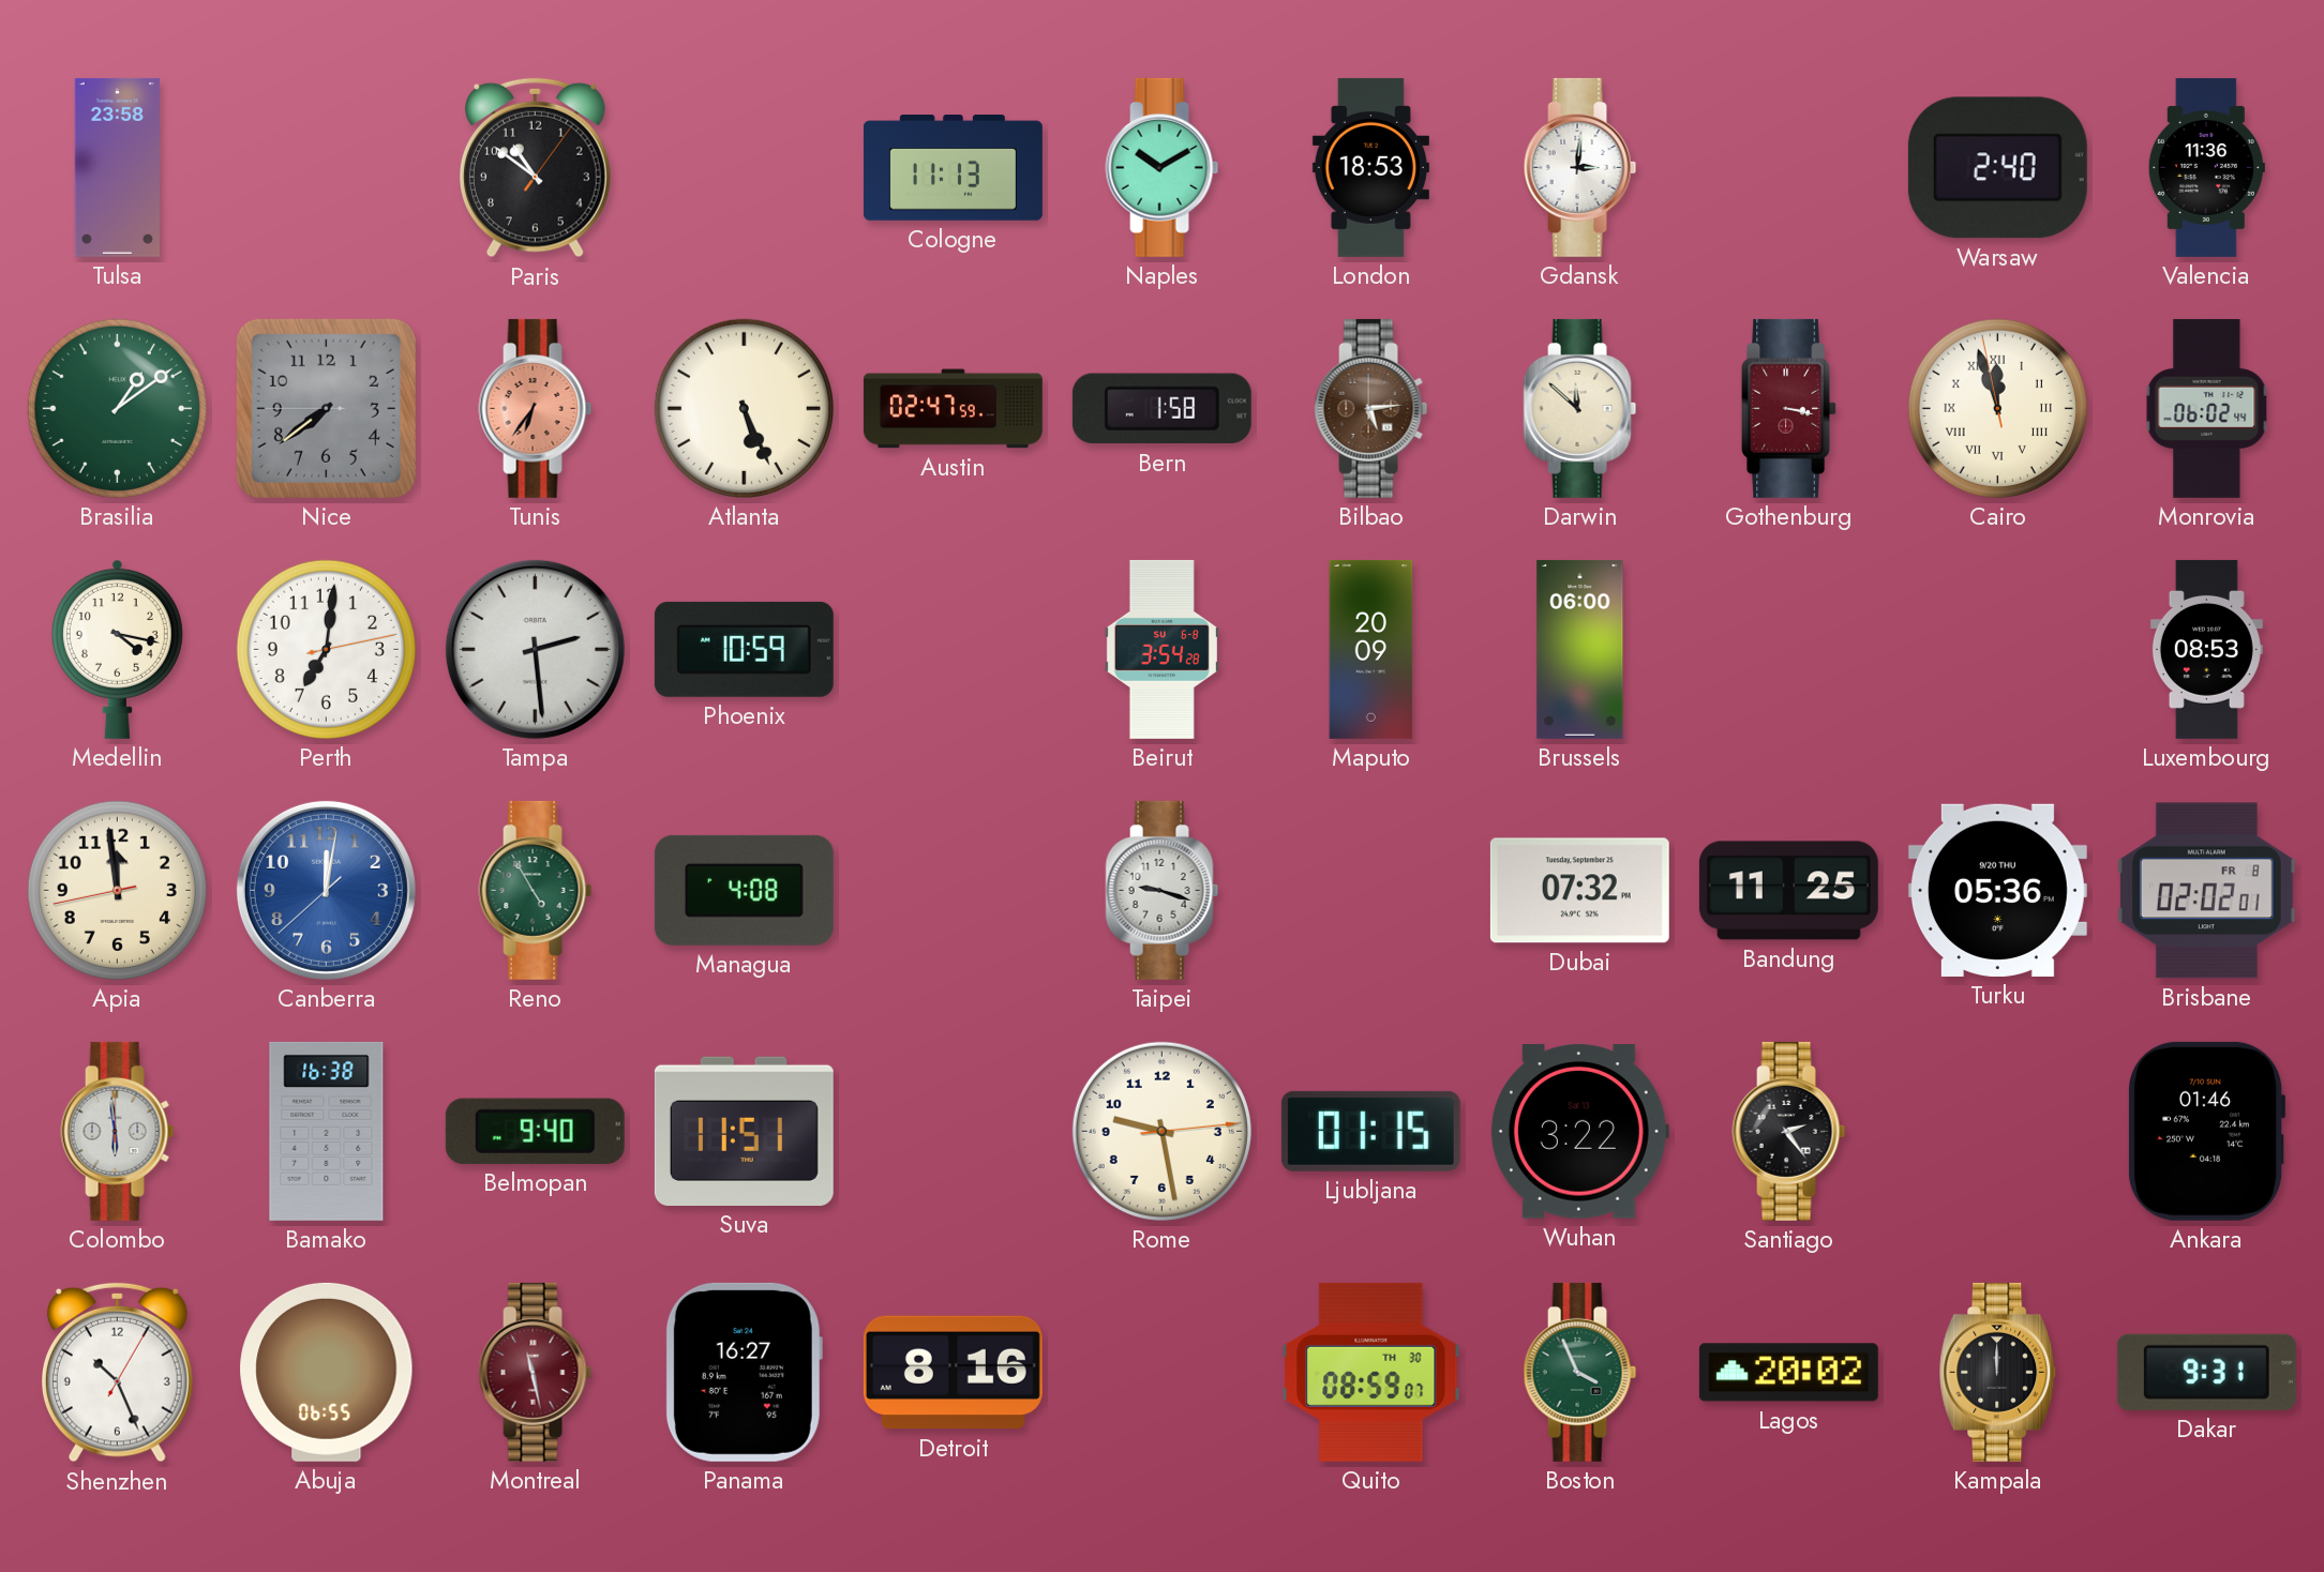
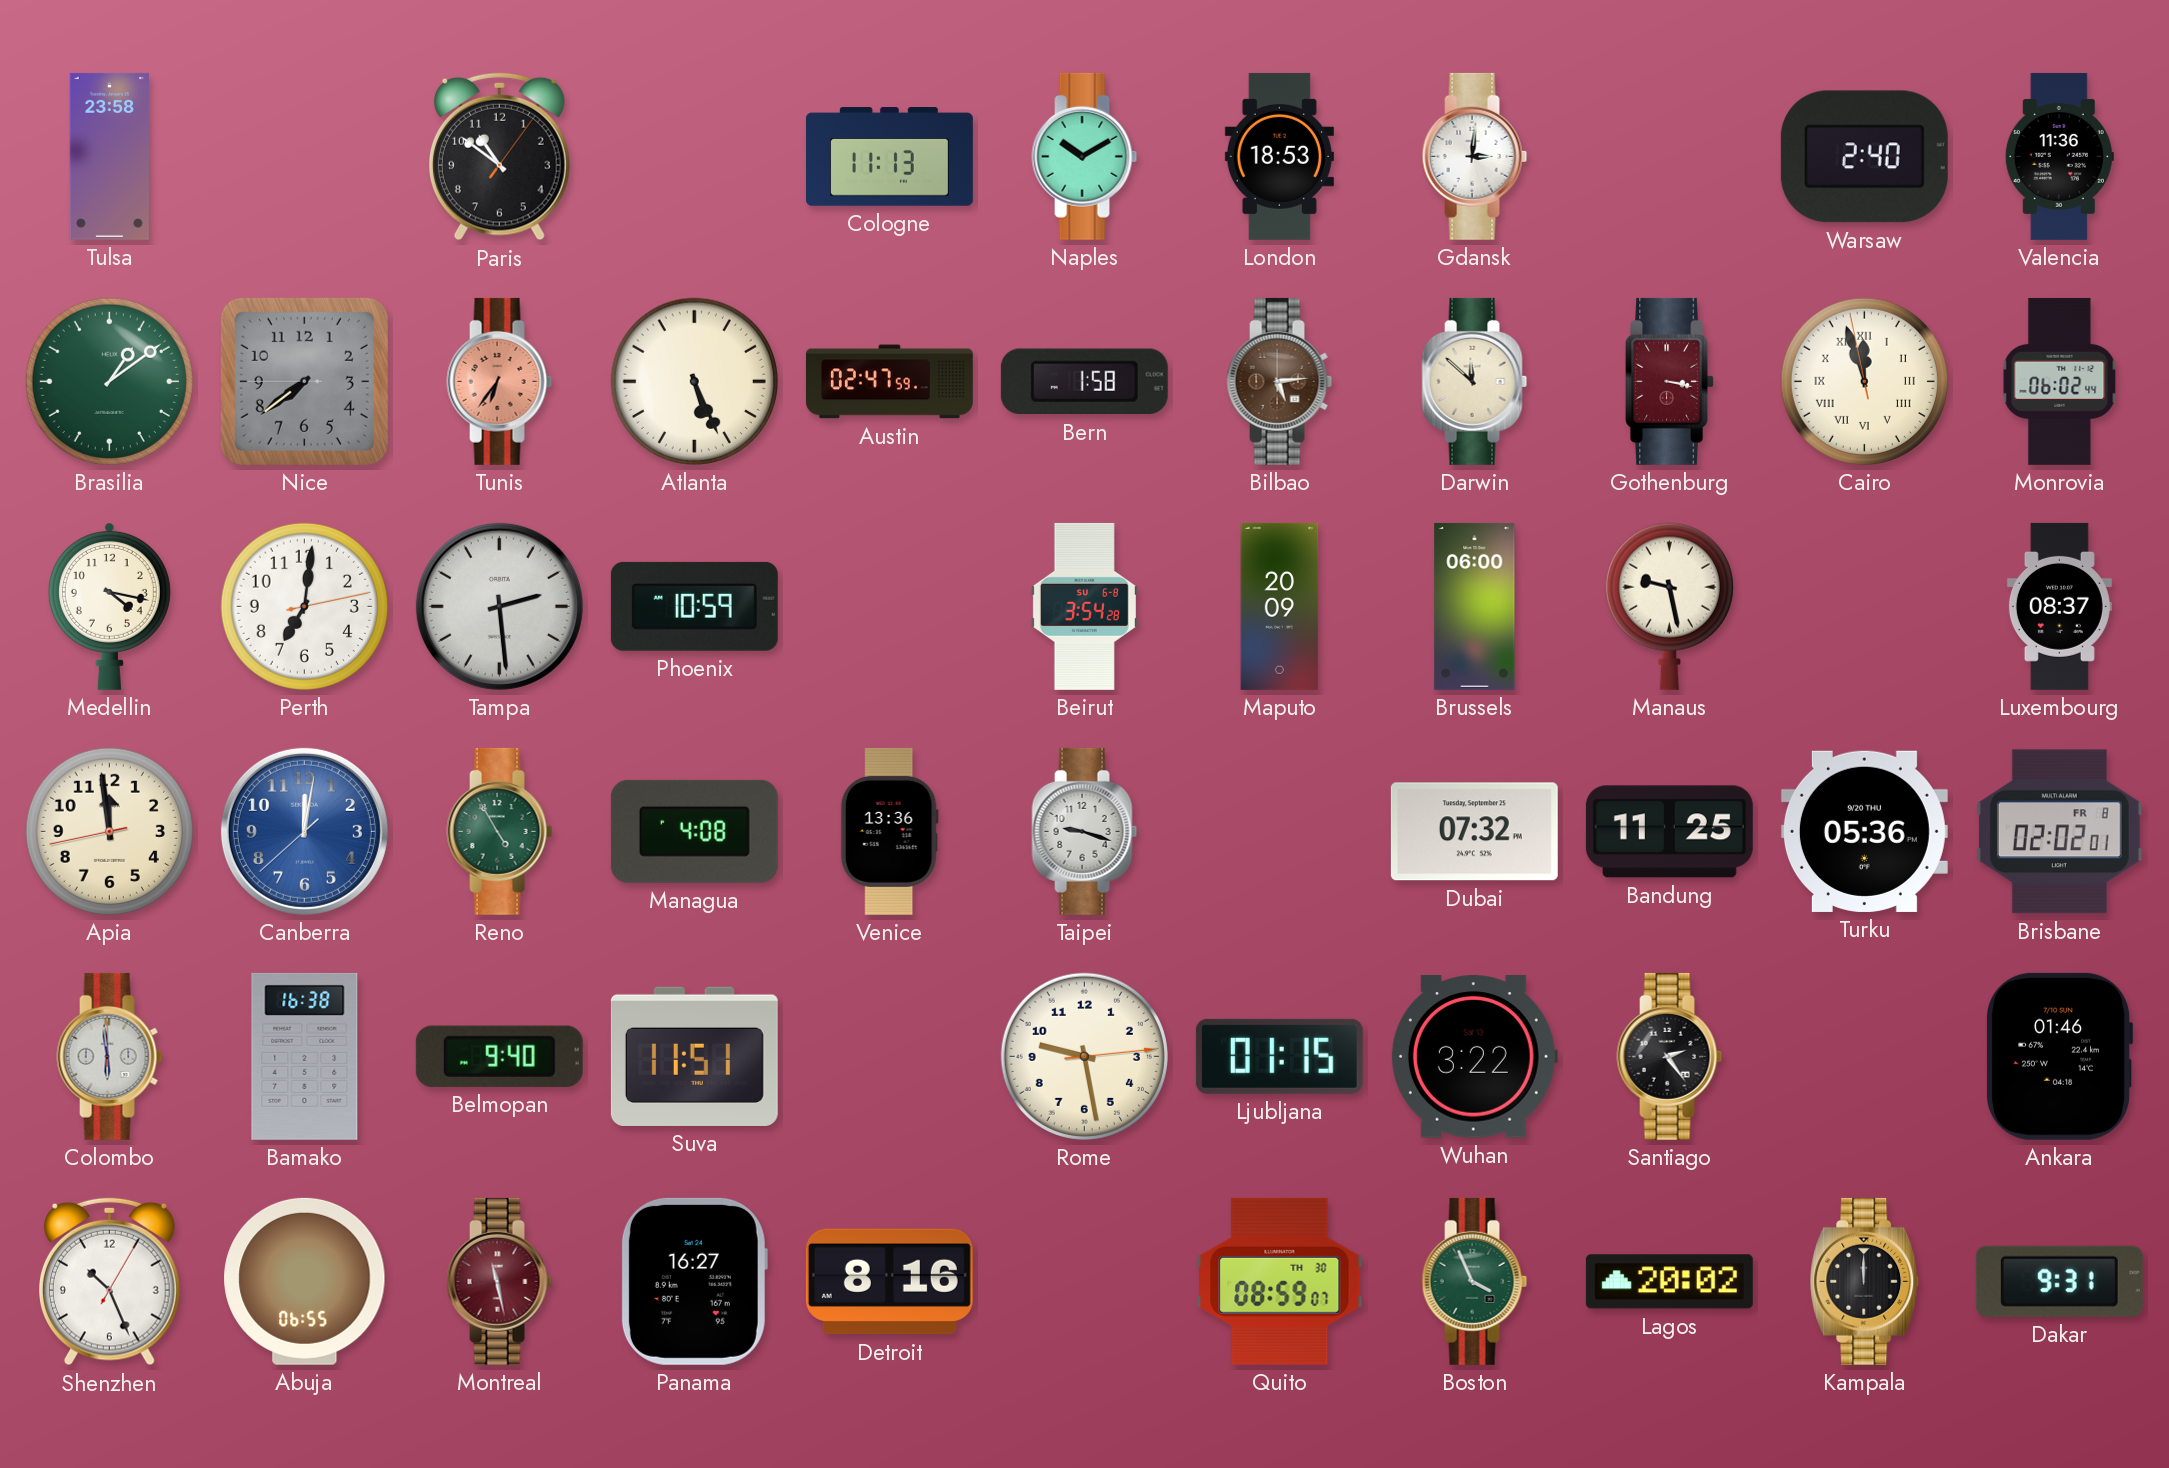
Manaus: none -> 9:28
Luxembourg: 08:53 -> 08:37
Venice: none -> 13:36
